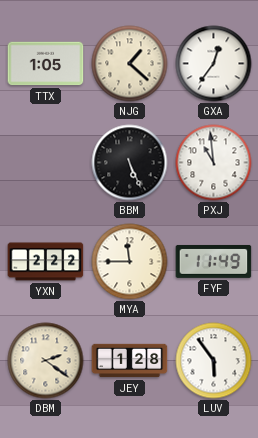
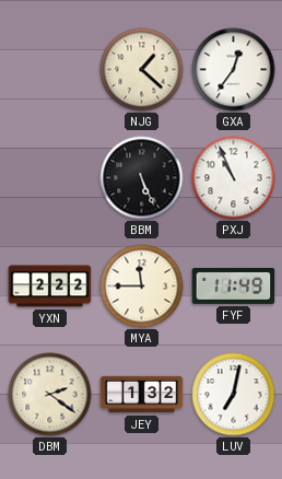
TTX: 1:05 -> none
PXJ: 10:59 -> 10:56
JEY: 1:28 -> 1:32
LUV: 5:54 -> 7:02
